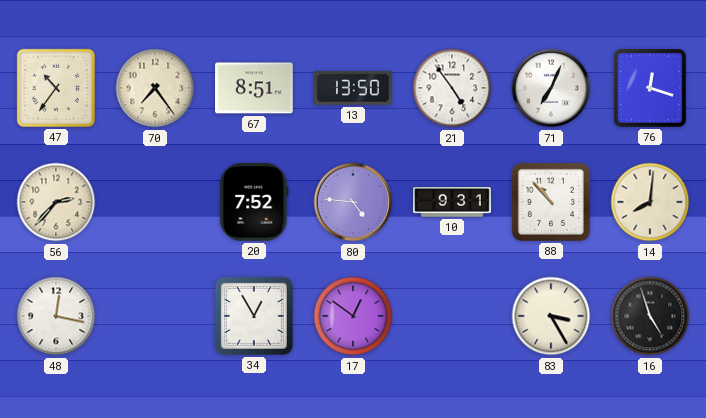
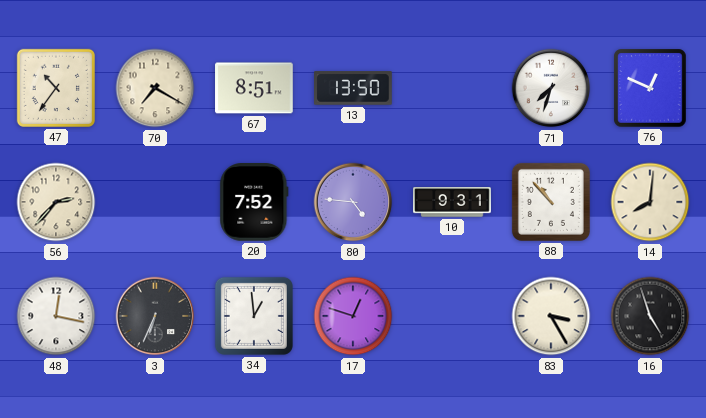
70: 7:24 -> 7:20
21: 4:54 -> none
71: 7:04 -> 7:33
76: 12:18 -> 12:49
3: none -> 6:34
34: 12:55 -> 12:59
17: 12:51 -> 12:48
